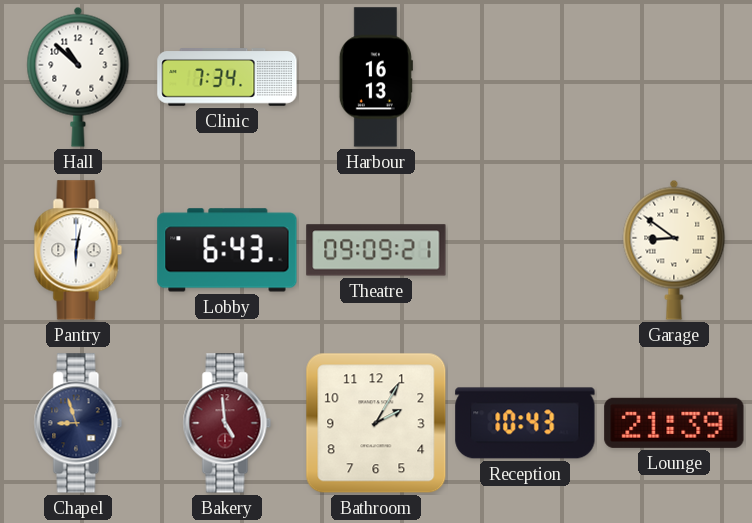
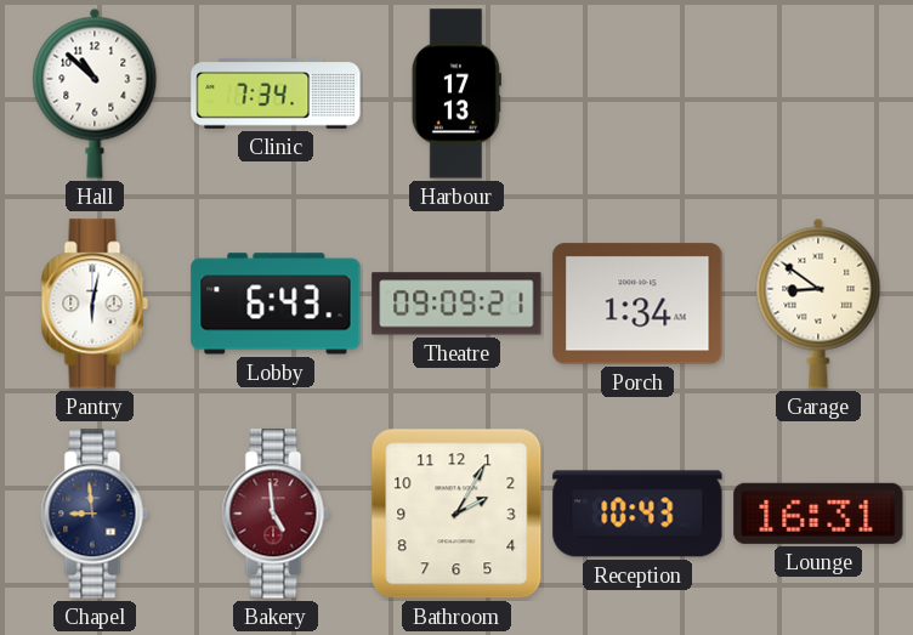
Harbour: 16:13 -> 17:13
Porch: none -> 1:34
Chapel: 8:57 -> 8:59
Lounge: 21:39 -> 16:31
